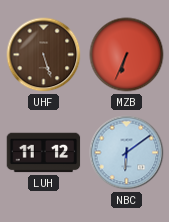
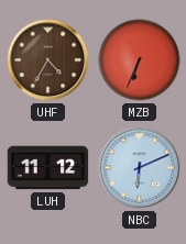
UHF: 5:27 -> 4:35
NBC: 6:09 -> 6:11
